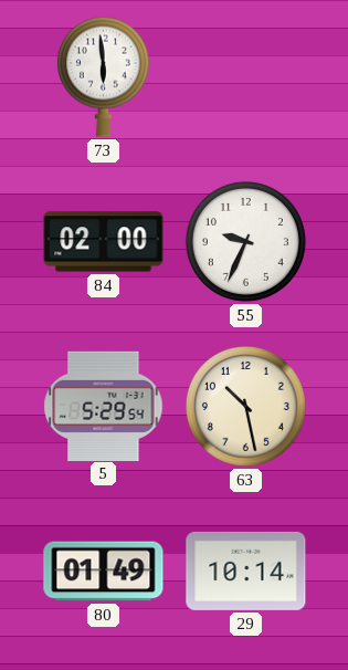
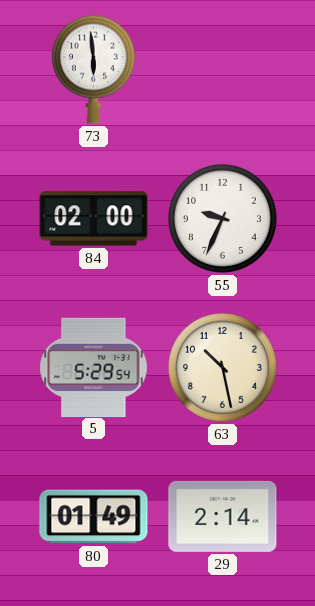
29: 10:14 -> 2:14
